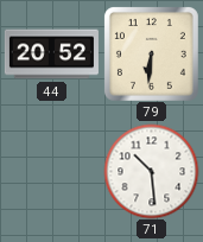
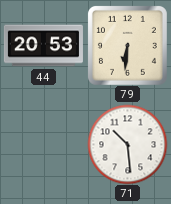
44: 20:52 -> 20:53
